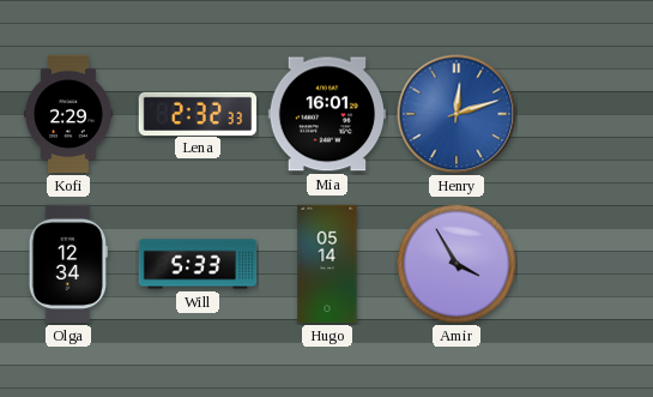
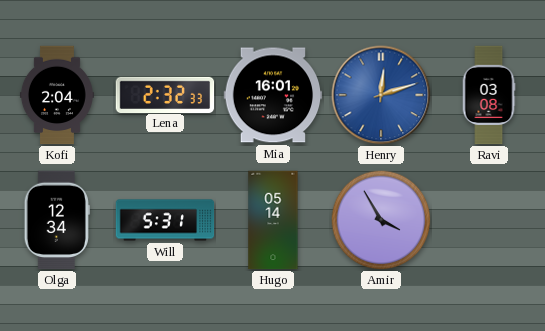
Kofi: 2:29 -> 2:04
Ravi: none -> 03:08
Will: 5:33 -> 5:31
